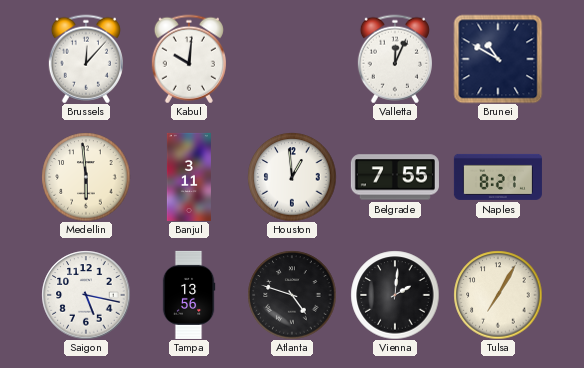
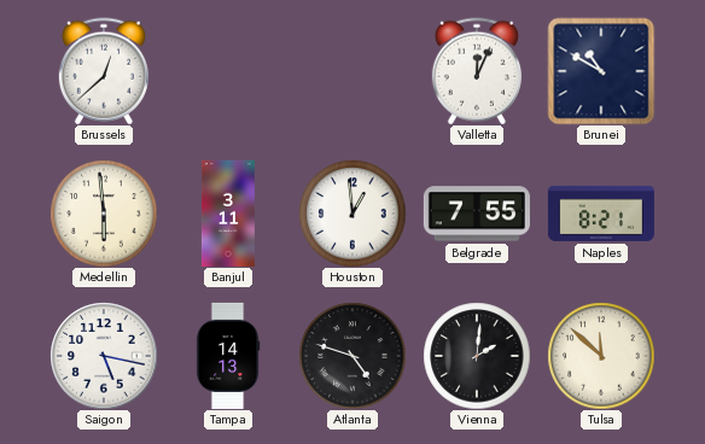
Brussels: 12:07 -> 12:38
Kabul: 10:01 -> none
Tampa: 13:56 -> 14:13
Tulsa: 7:05 -> 11:52
